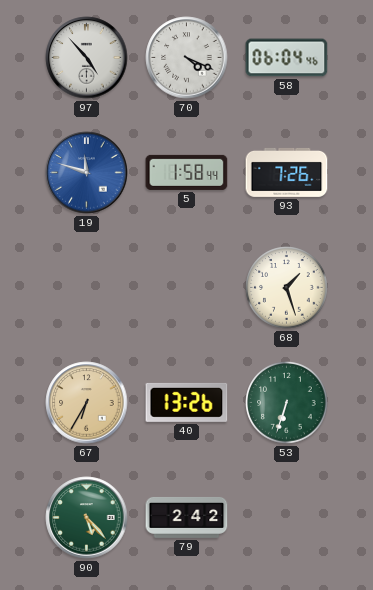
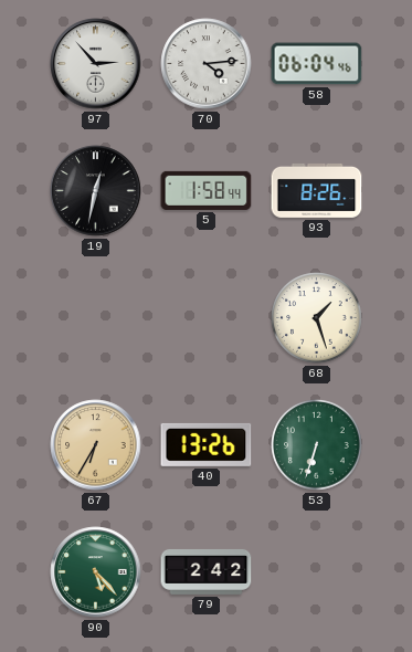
97: 4:53 -> 2:53
70: 4:19 -> 4:14
19: 11:48 -> 12:32
19 dial: blue -> black
93: 7:26 -> 8:26
